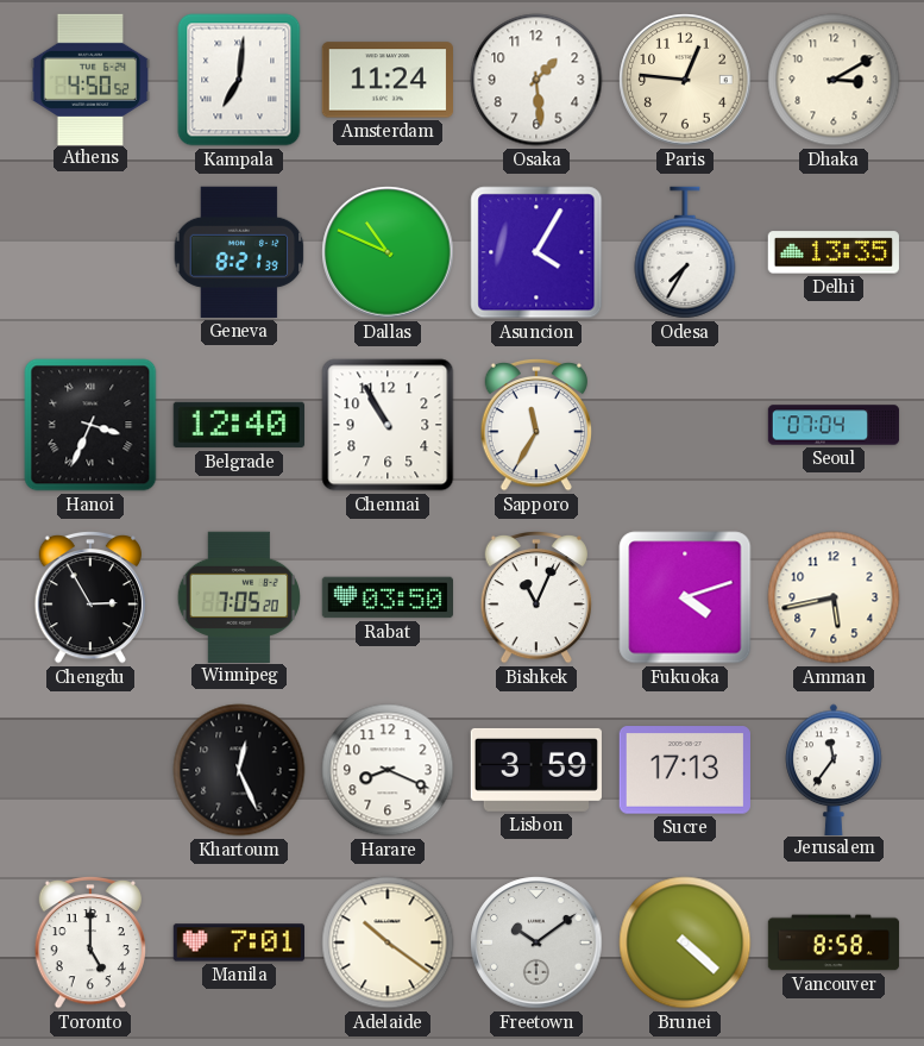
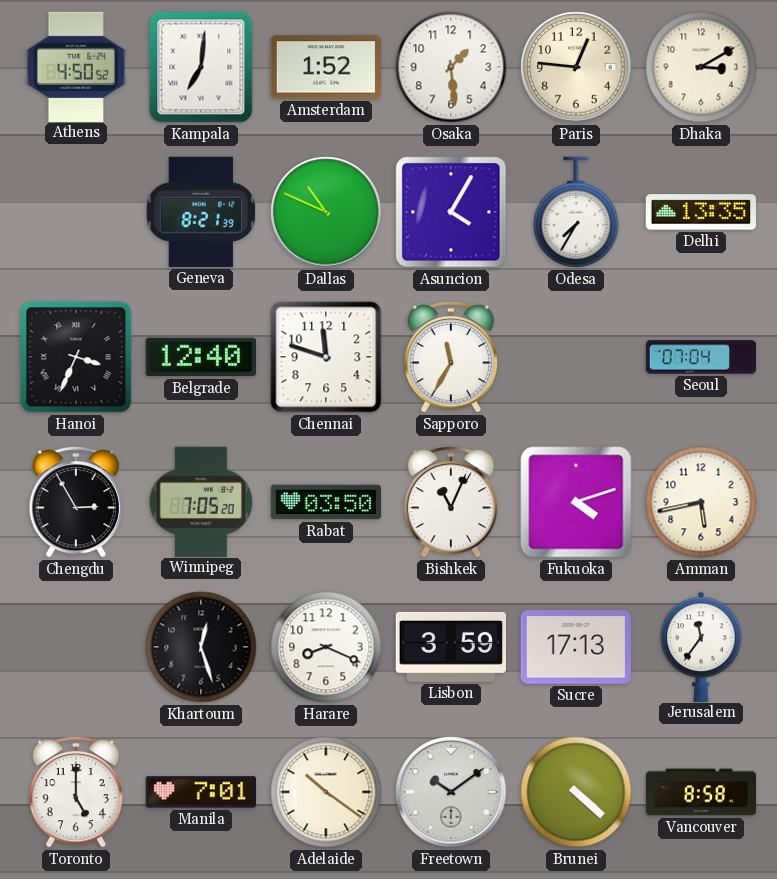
Amsterdam: 11:24 -> 1:52
Chennai: 10:55 -> 11:48
Khartoum: 12:26 -> 12:27
